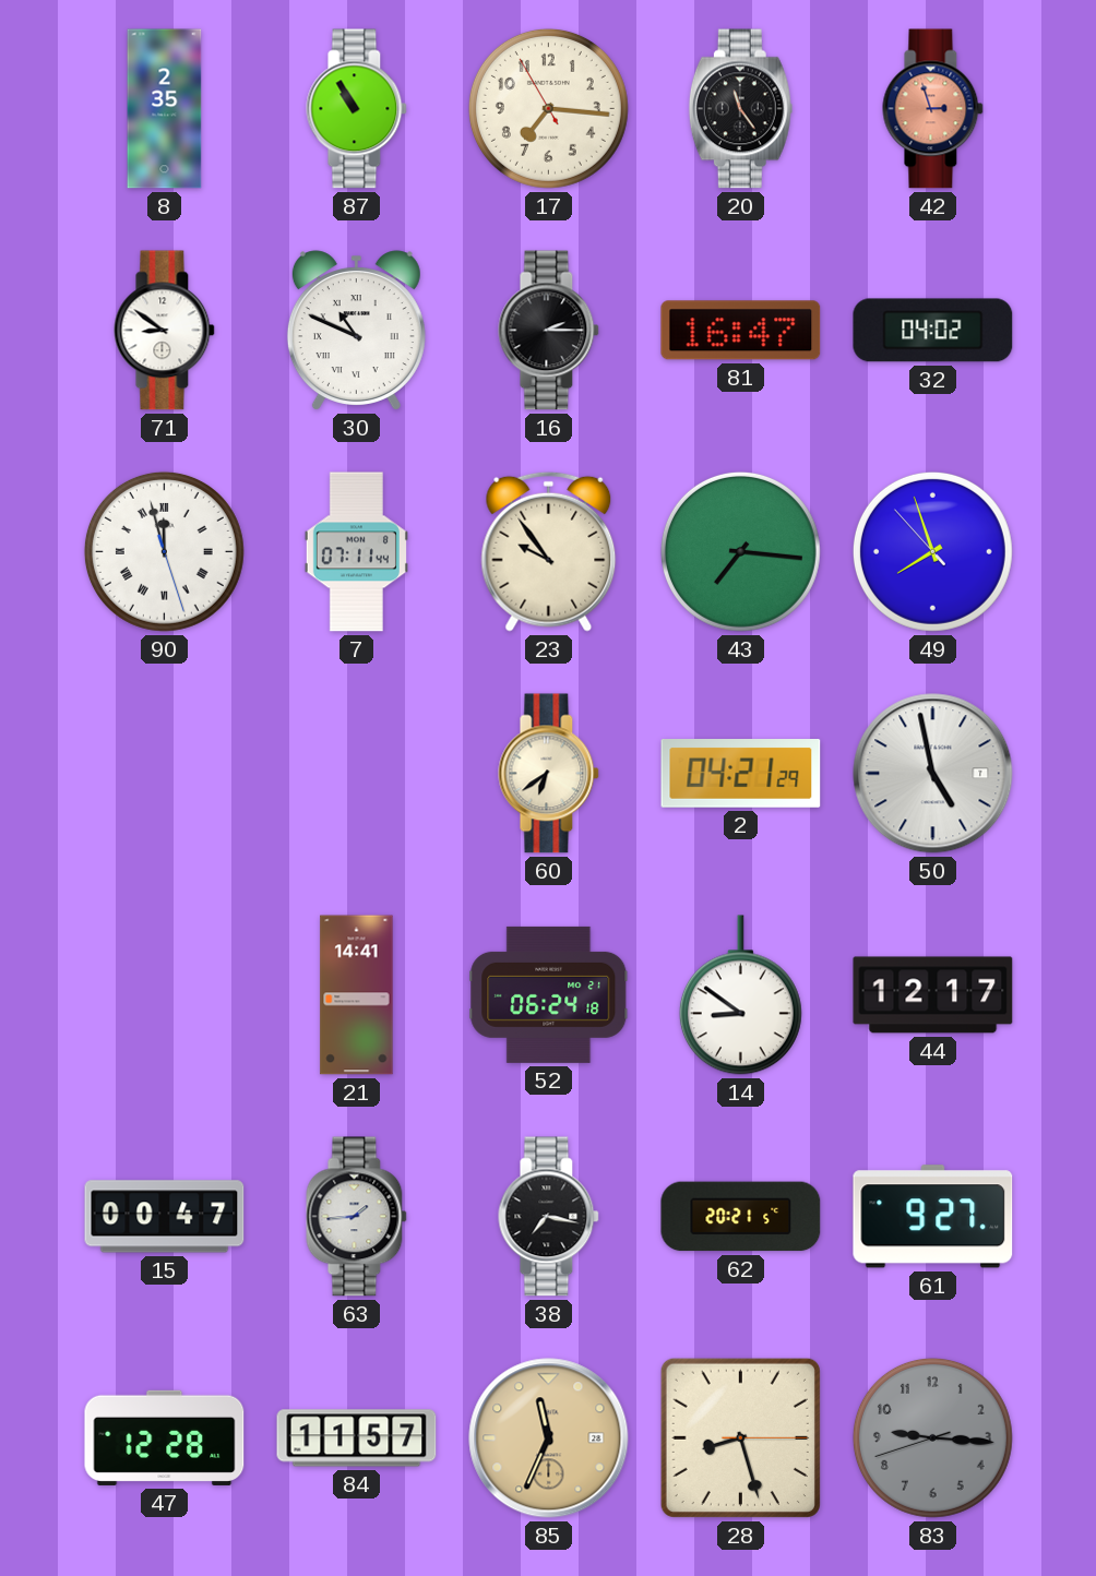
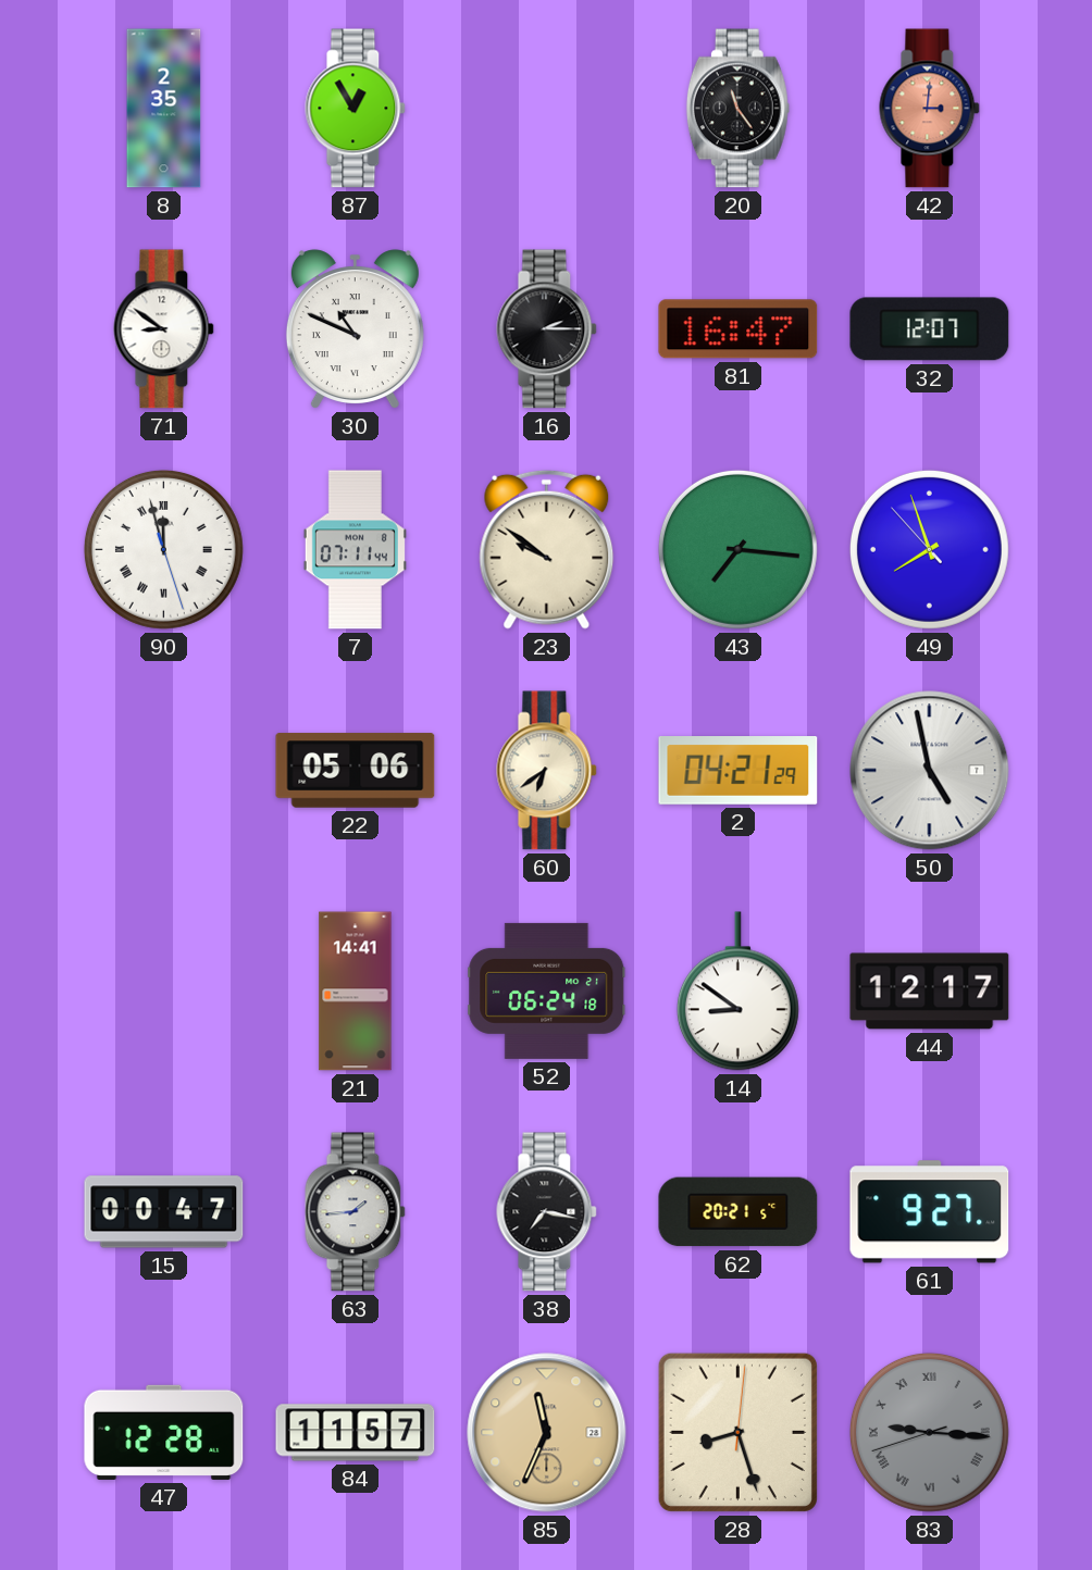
87: 10:55 -> 12:55
17: 7:15 -> none
42: 2:57 -> 3:01
32: 04:02 -> 12:07
23: 9:54 -> 9:51
22: none -> 05:06
28: 8:27:15 -> 8:27:01
83 numerals: Arabic -> Roman
